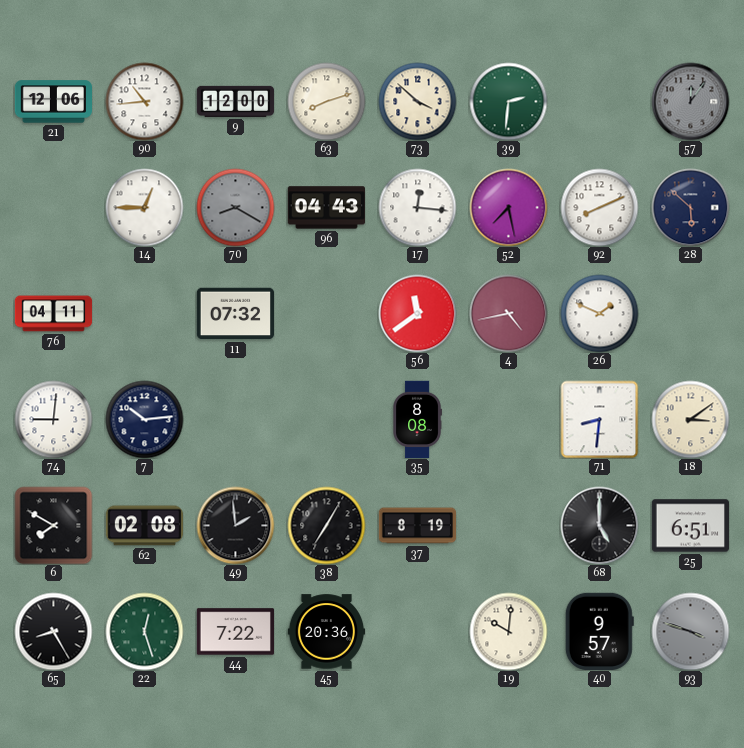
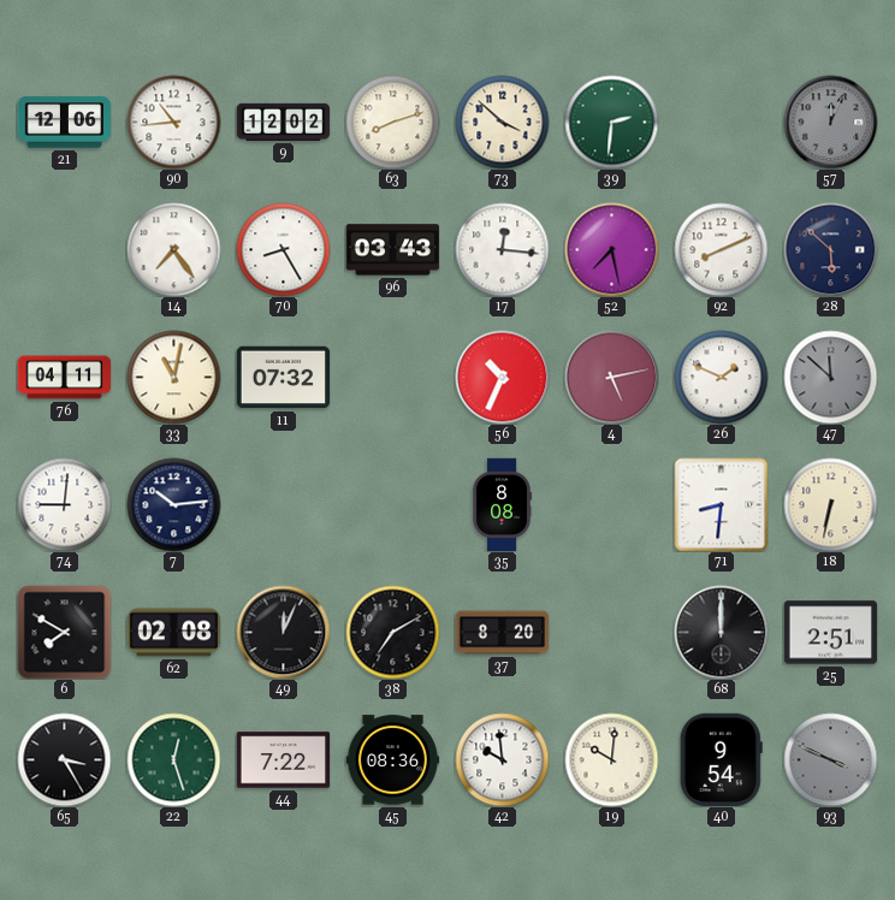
9: 12:00 -> 12:02
57: 12:06 -> 12:04
14: 12:45 -> 7:24
70: 8:20 -> 8:25
70 dial: grey -> white
96: 04:43 -> 03:43
33: none -> 11:02
56: 11:39 -> 10:34
4: 4:43 -> 5:13
47: none -> 11:52
18: 3:09 -> 6:32
49: 1:59 -> 12:04
38: 7:05 -> 7:10
37: 8:19 -> 8:20
68: 5:00 -> 12:00
25: 6:51 -> 2:51
65: 8:25 -> 3:25
45: 20:36 -> 08:36
42: none -> 9:59
40: 9:57 -> 9:54
93: 3:48 -> 3:49
